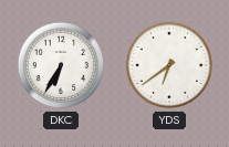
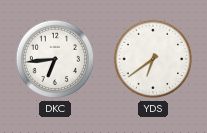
DKC: 6:35 -> 6:44
